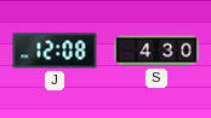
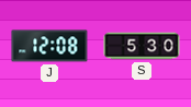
S: 4:30 -> 5:30
